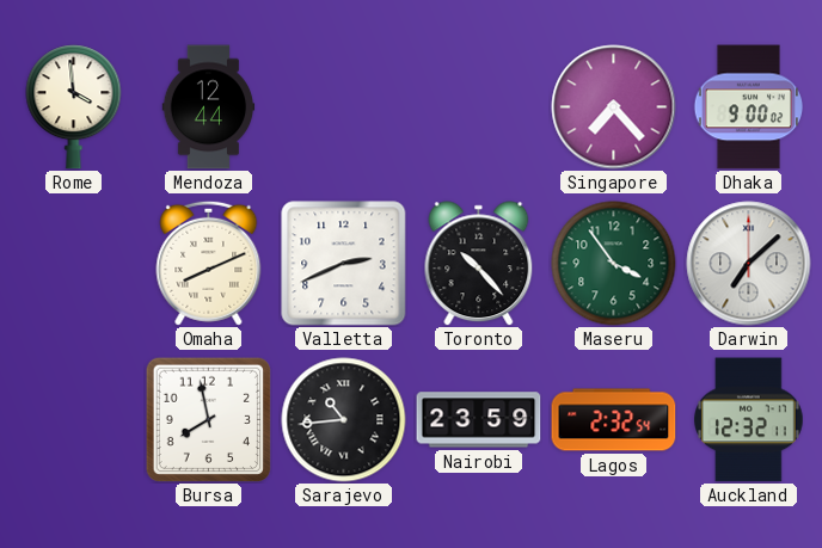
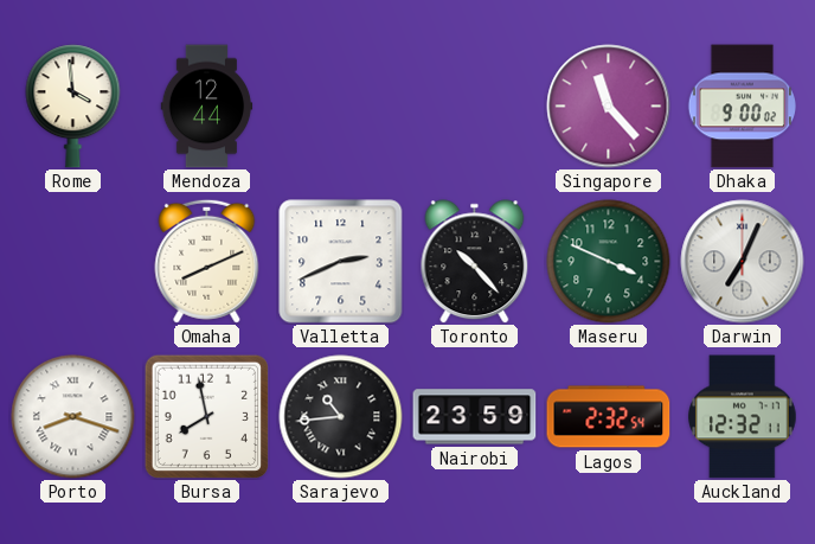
Singapore: 7:23 -> 11:23
Maseru: 3:54 -> 3:49
Darwin: 7:08 -> 7:04
Porto: none -> 8:18
